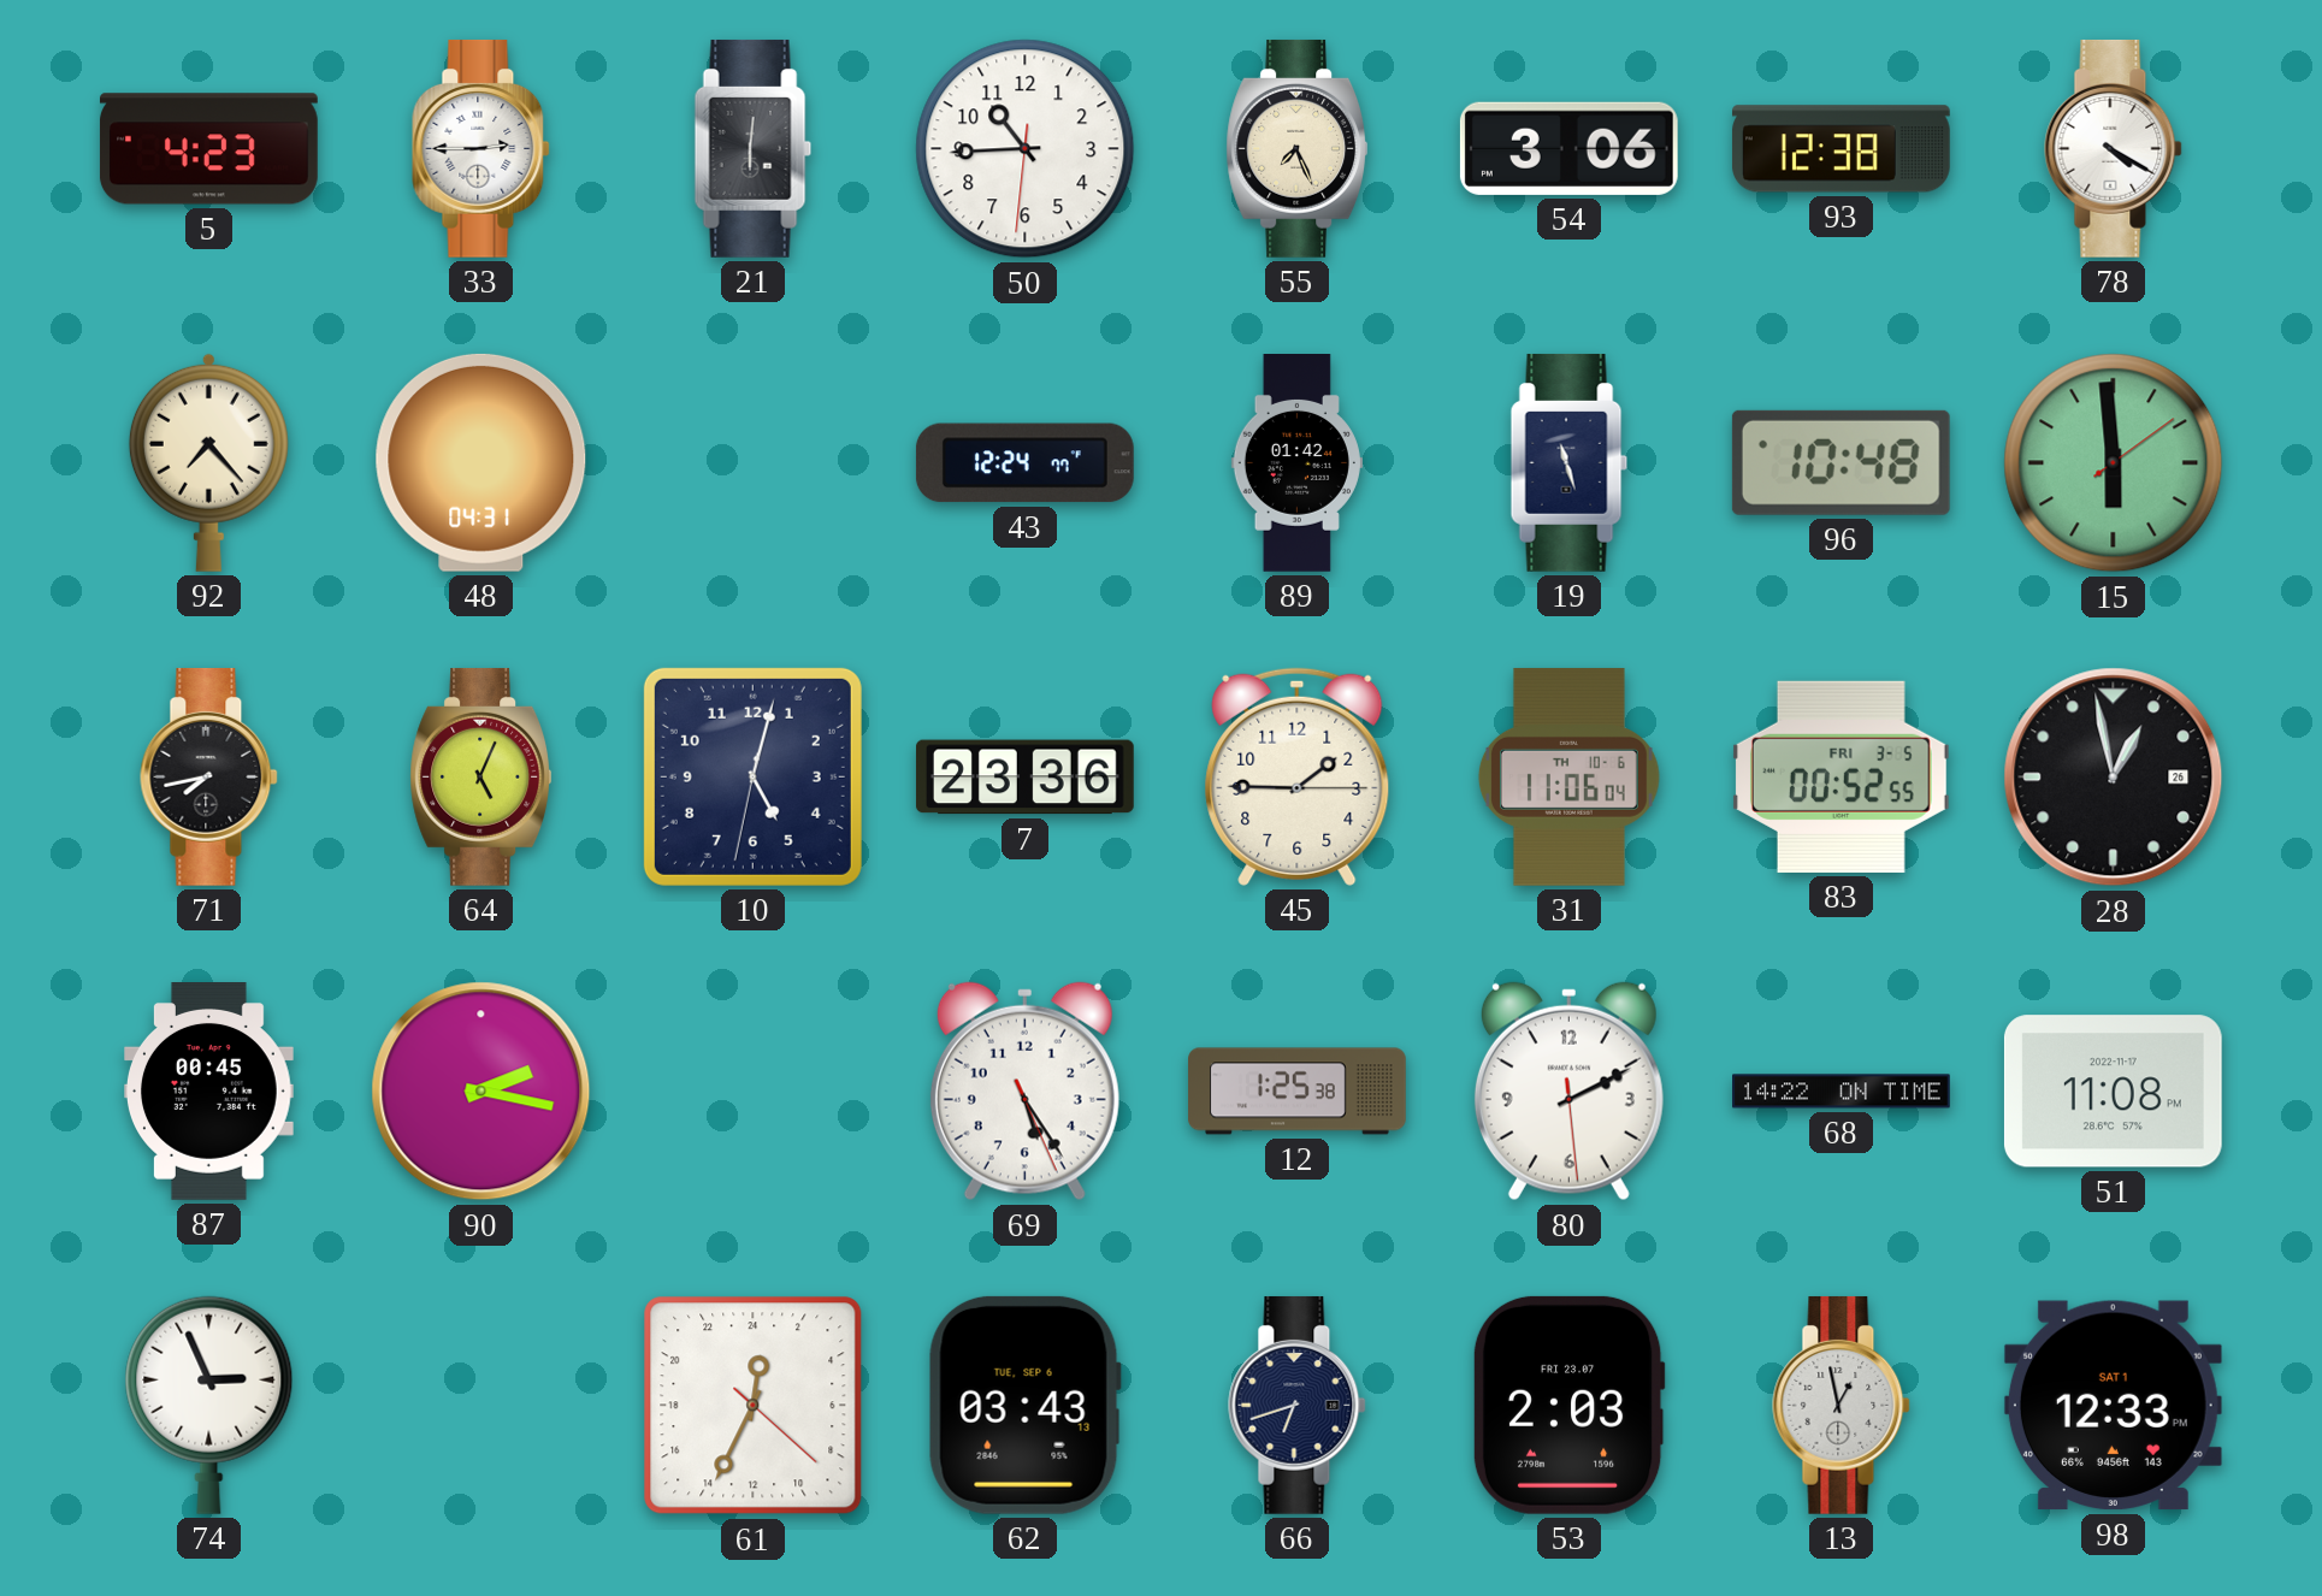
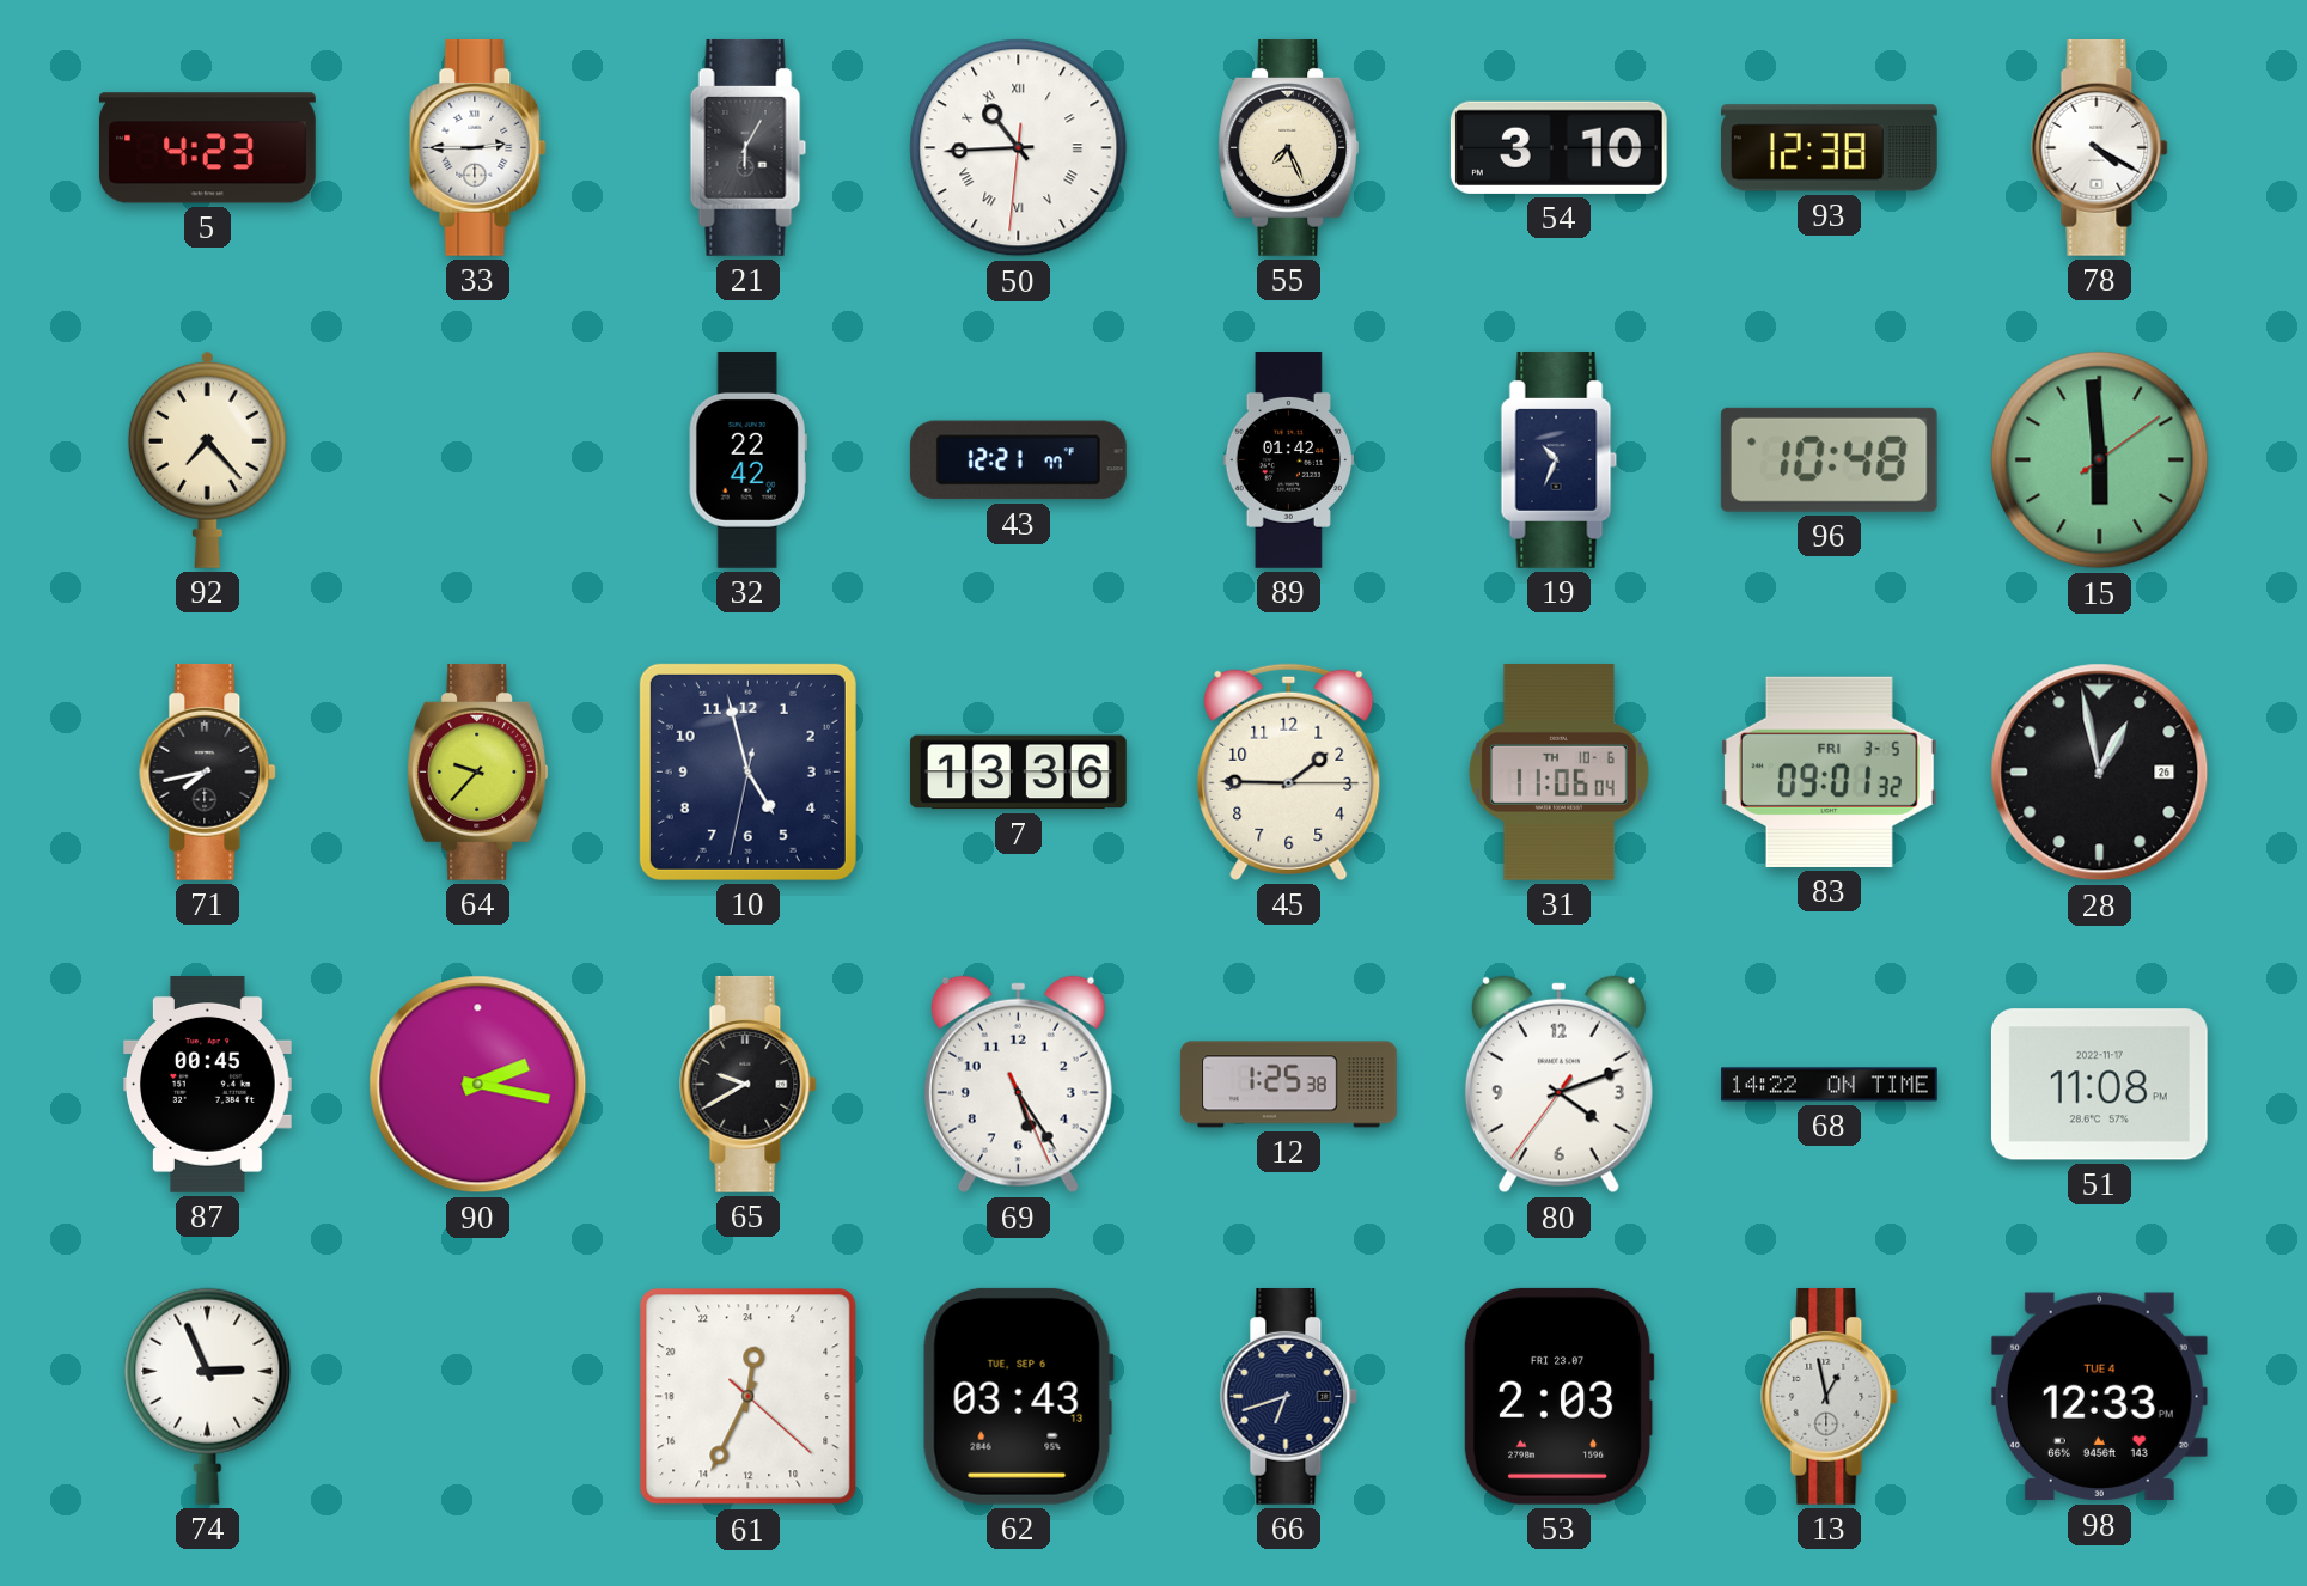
21: 6:01 -> 6:05
50 numerals: Arabic -> Roman
54: 3:06 -> 3:10
48: 04:31 -> none
32: none -> 22:42
43: 12:24 -> 12:21
19: 11:27 -> 10:34
64: 5:04 -> 9:37
10: 5:02 -> 4:57
7: 23:36 -> 13:36
83: 00:52 -> 09:01
65: none -> 9:40
80: 2:10 -> 4:11
98 date: SAT 1 -> TUE 4
